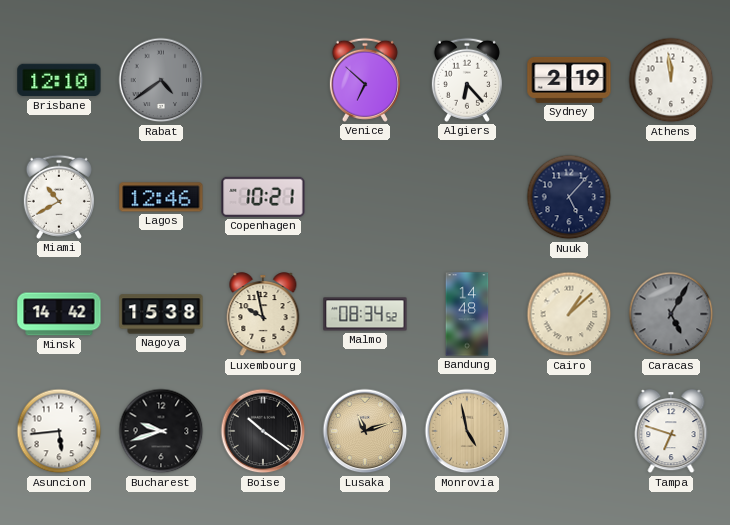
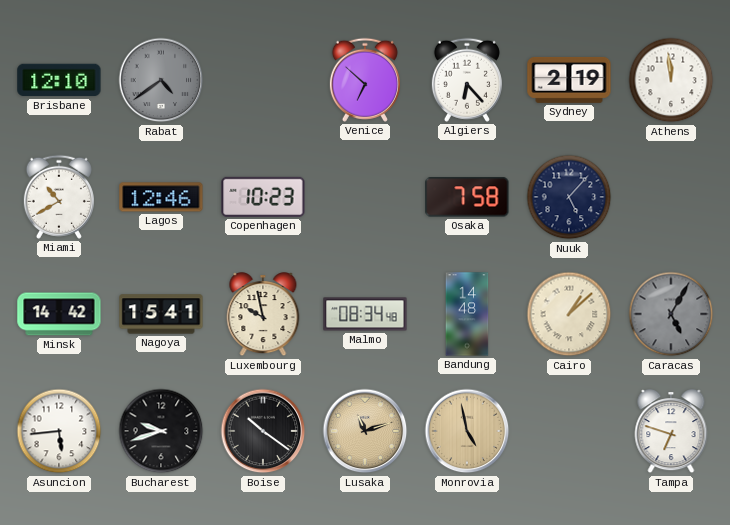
Copenhagen: 10:21 -> 10:23
Osaka: none -> 7:58
Nagoya: 15:38 -> 15:41
Malmo: 08:34:52 -> 08:34:48
